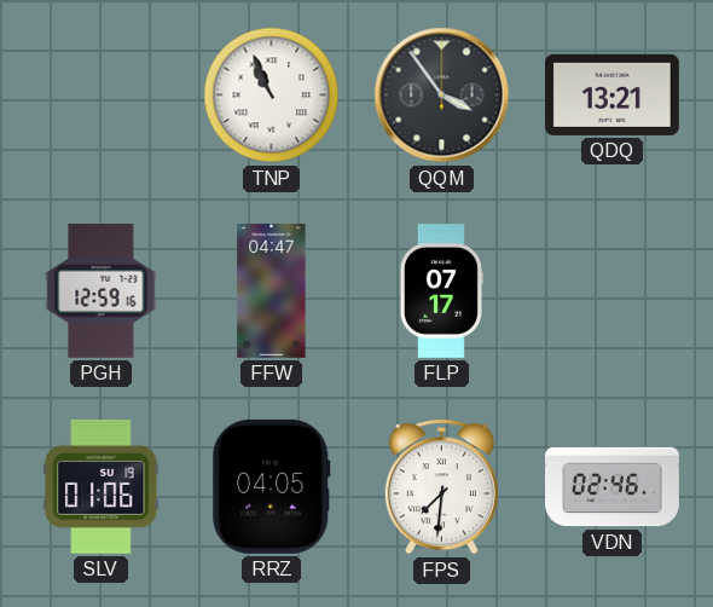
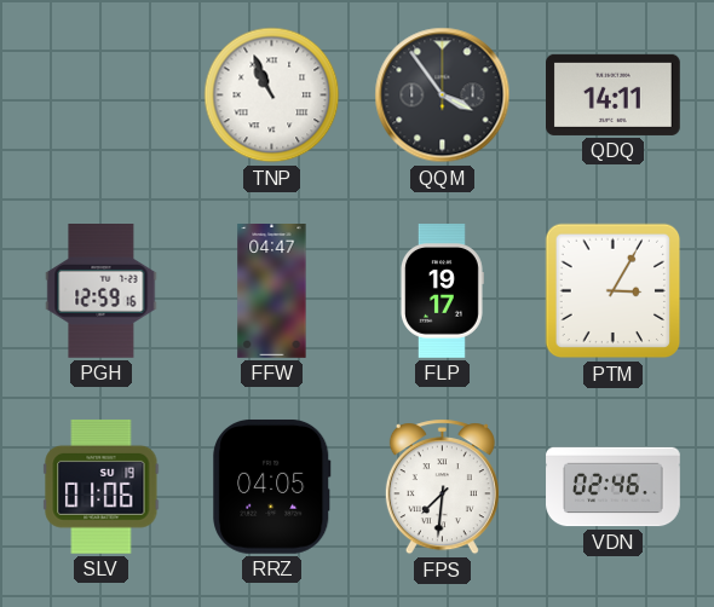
QDQ: 13:21 -> 14:11
FLP: 07:17 -> 19:17
PTM: none -> 3:05
